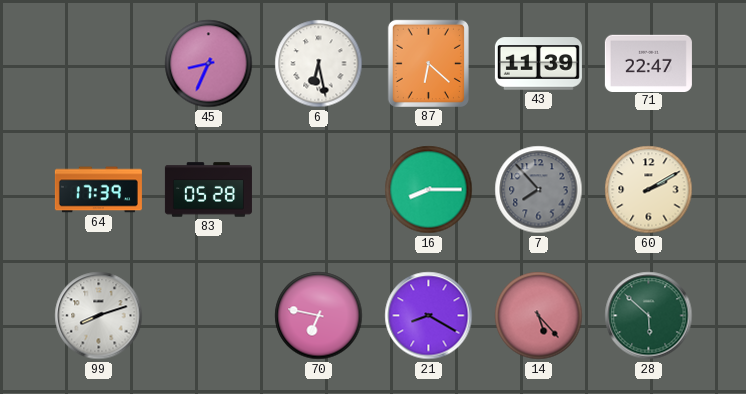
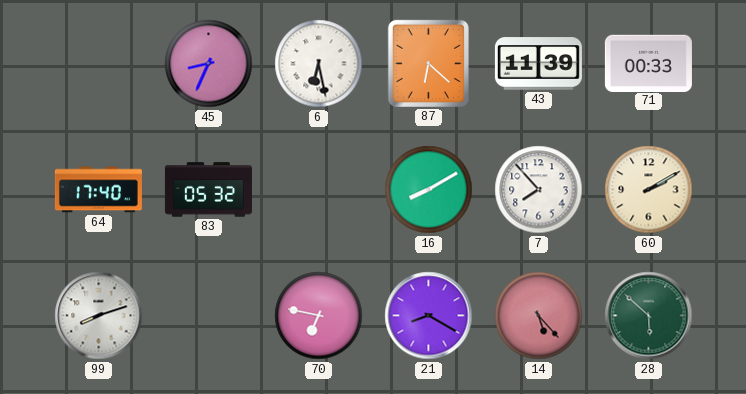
71: 22:47 -> 00:33
64: 17:39 -> 17:40
83: 05:28 -> 05:32
16: 8:15 -> 8:10
7 dial: grey -> white
